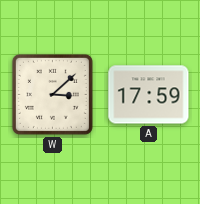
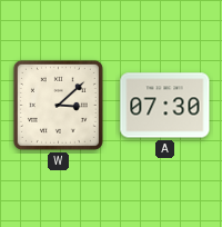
A: 17:59 -> 07:30
